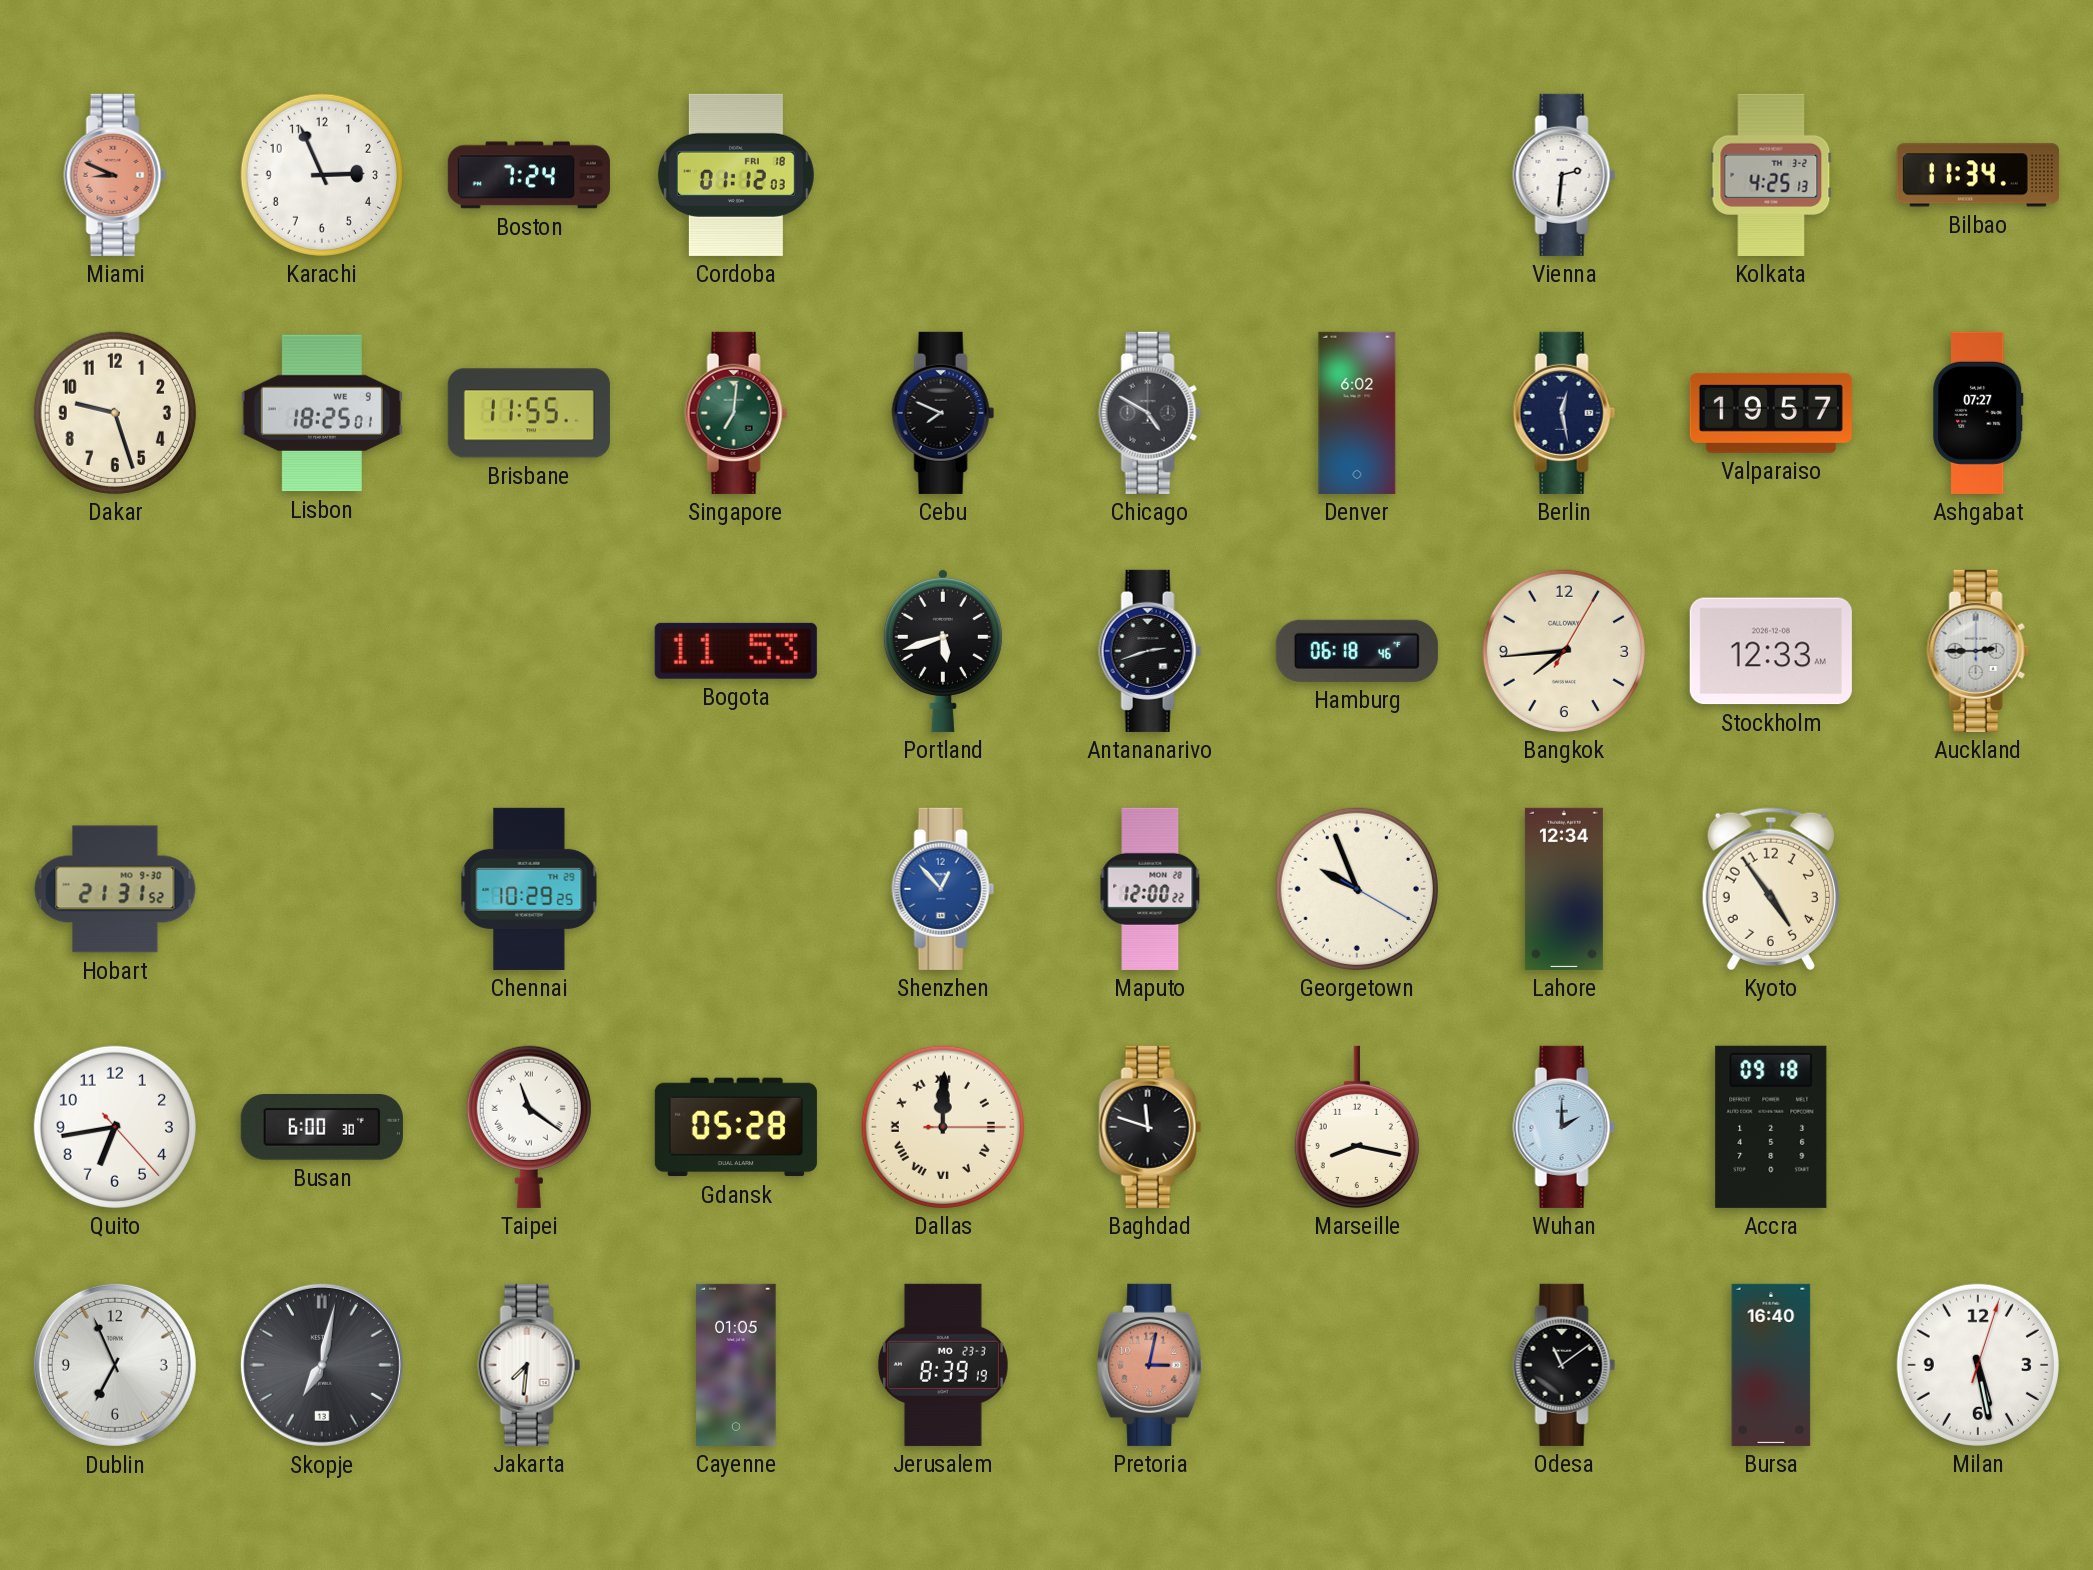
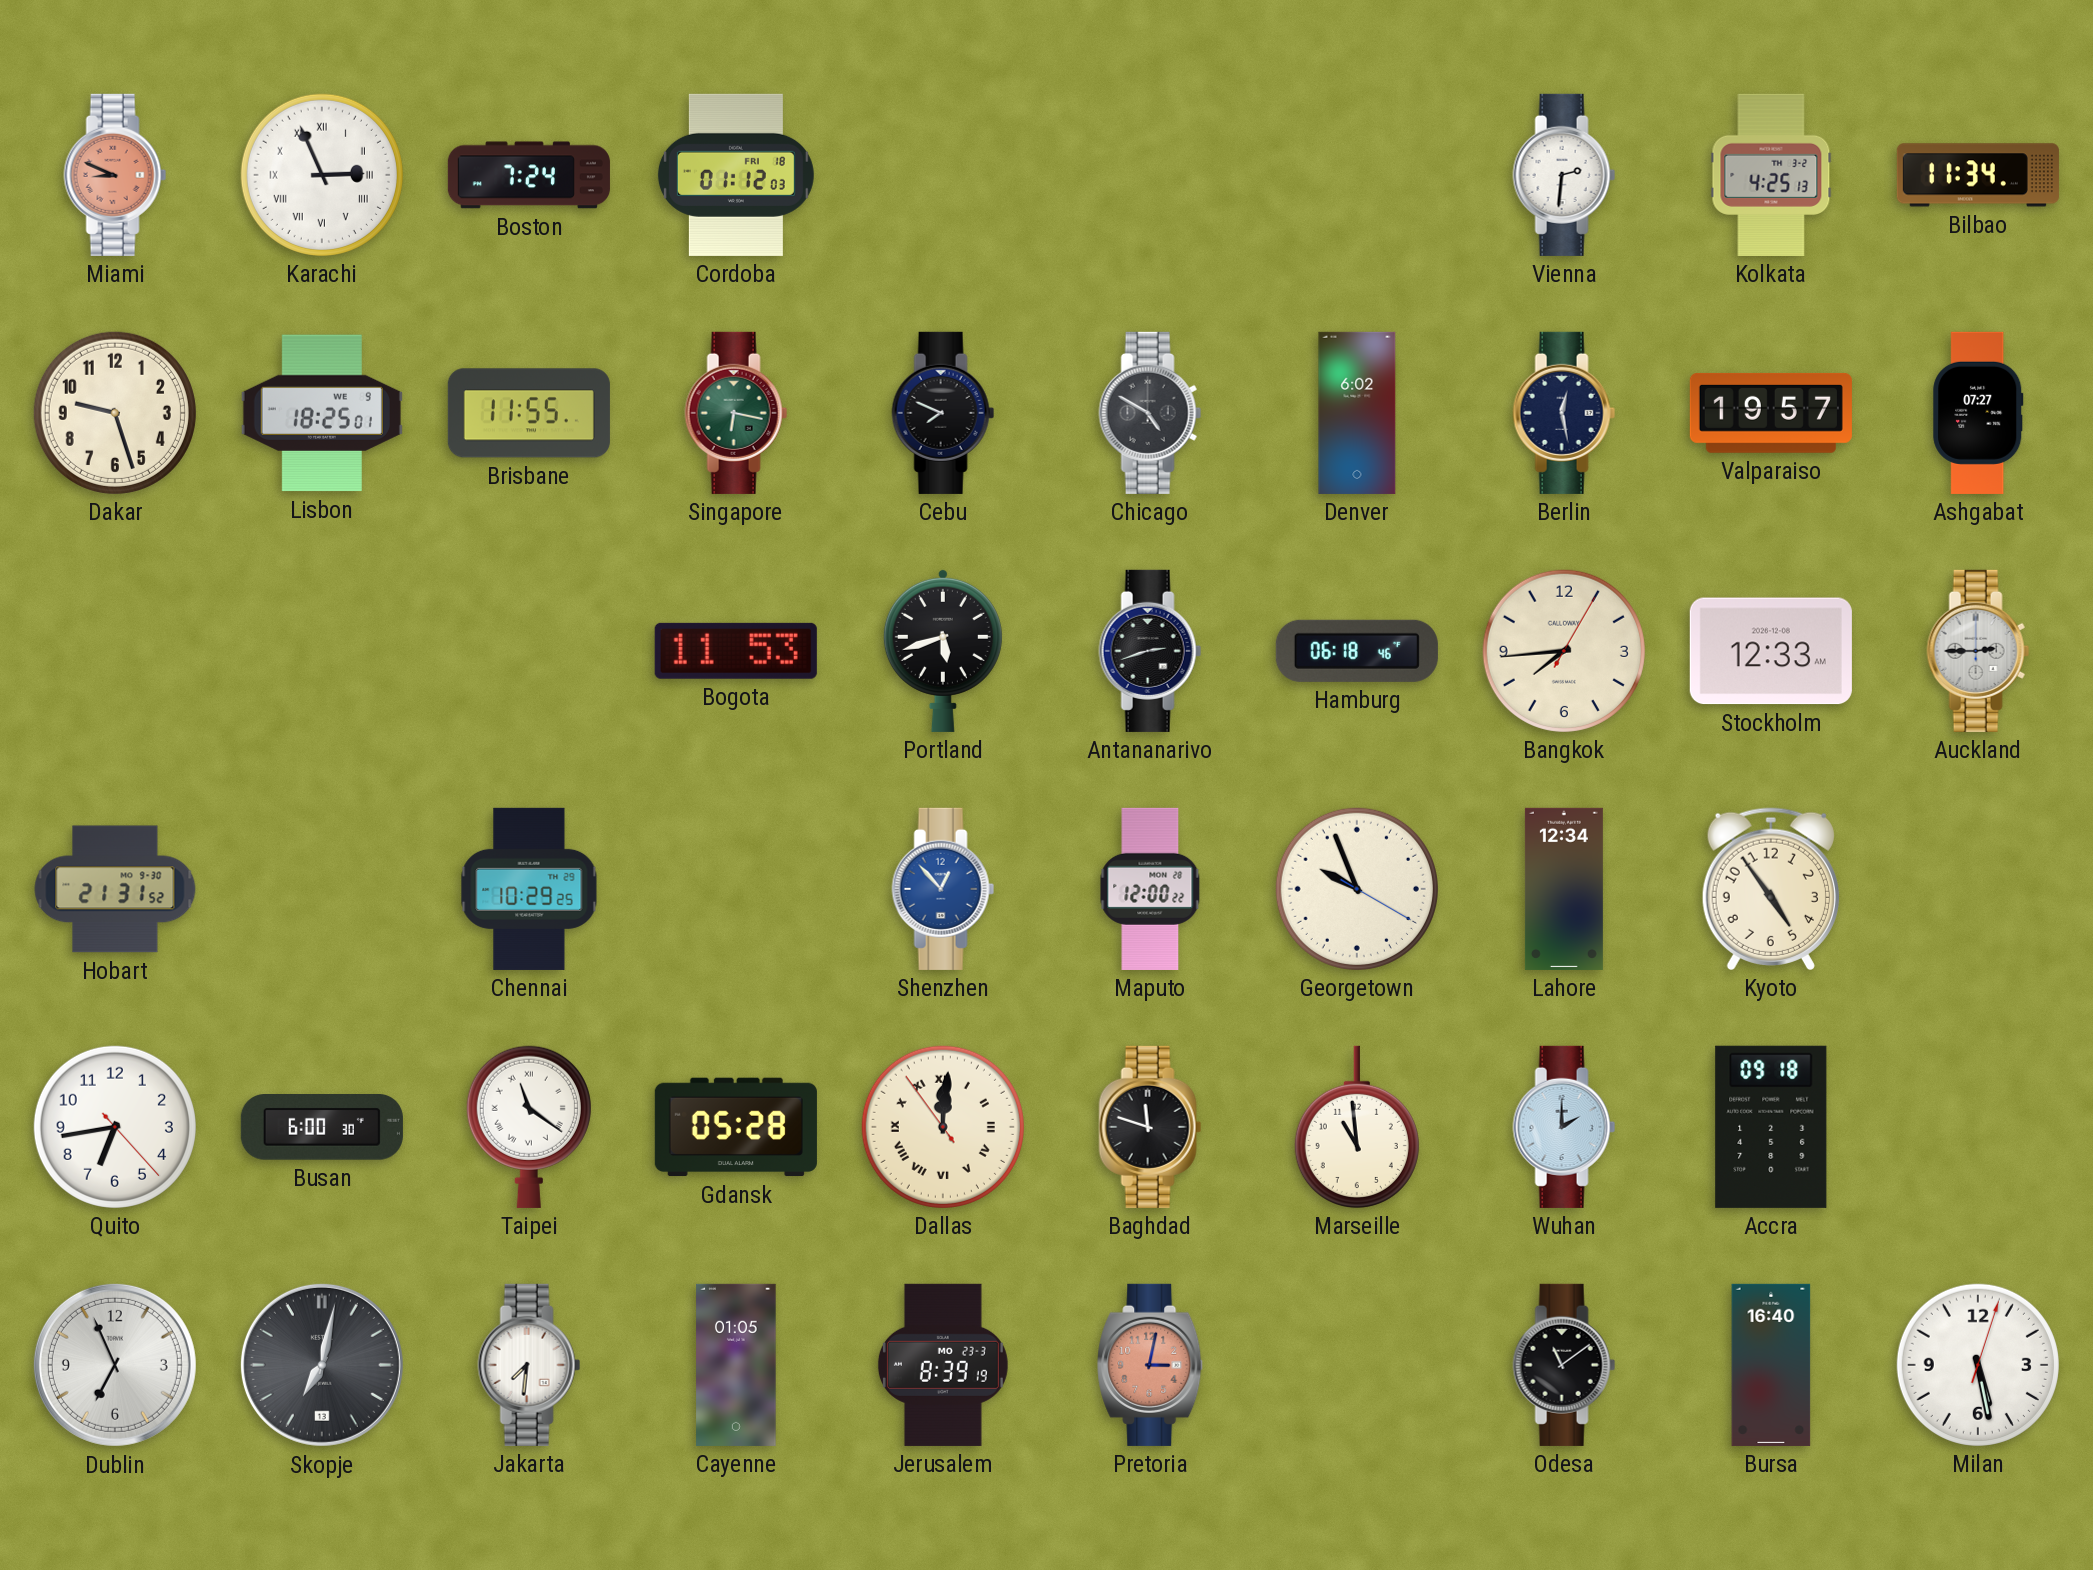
Karachi numerals: Arabic -> Roman
Singapore: 7:01 -> 6:17
Dallas: 12:00:15 -> 12:00:54
Marseille: 8:17 -> 10:59
